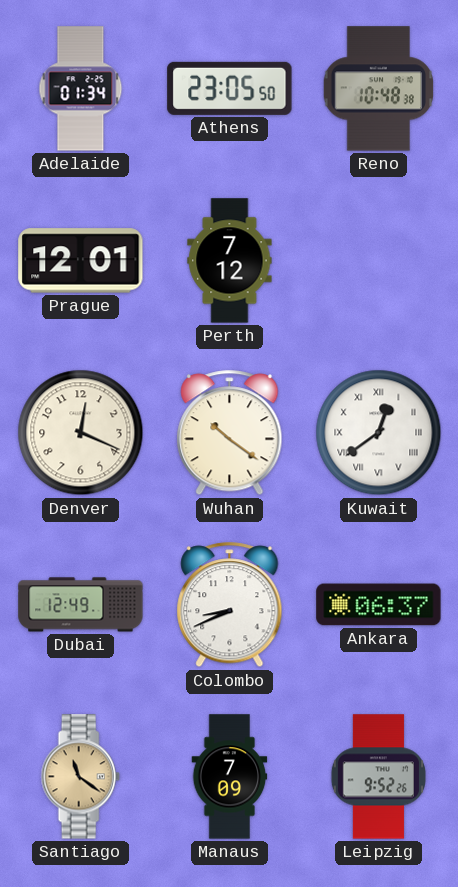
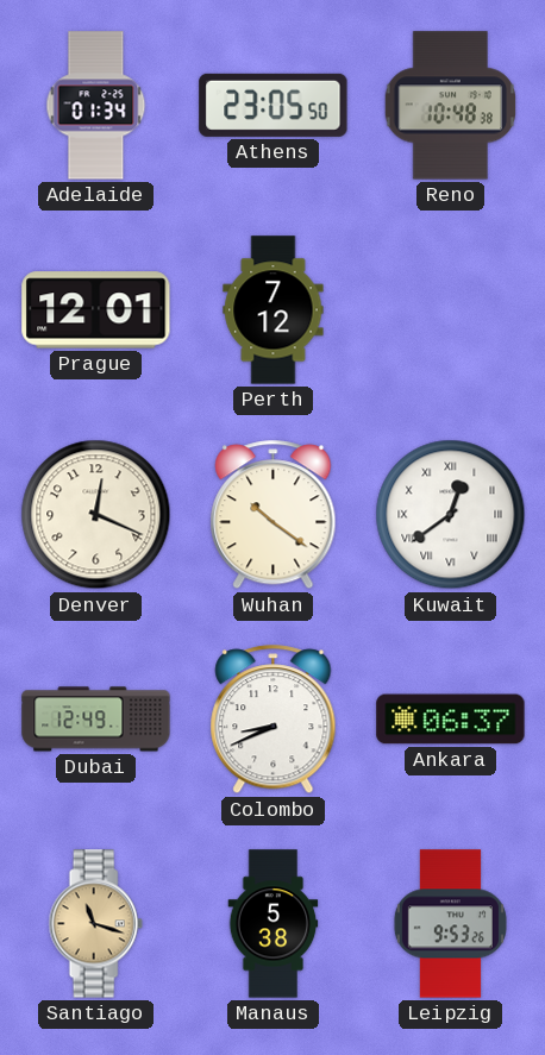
Santiago: 11:21 -> 11:18
Manaus: 7:09 -> 5:38
Leipzig: 9:52 -> 9:53
